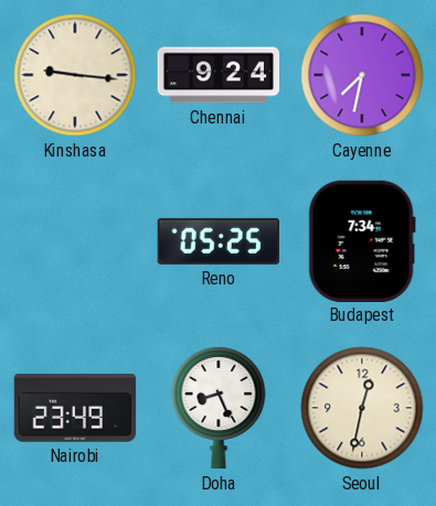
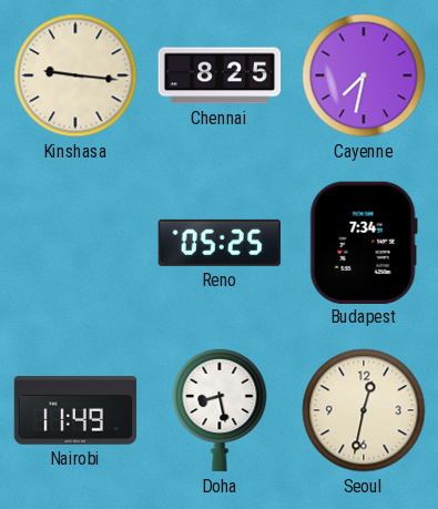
Chennai: 9:24 -> 8:25
Nairobi: 23:49 -> 11:49
Doha: 8:26 -> 8:28
